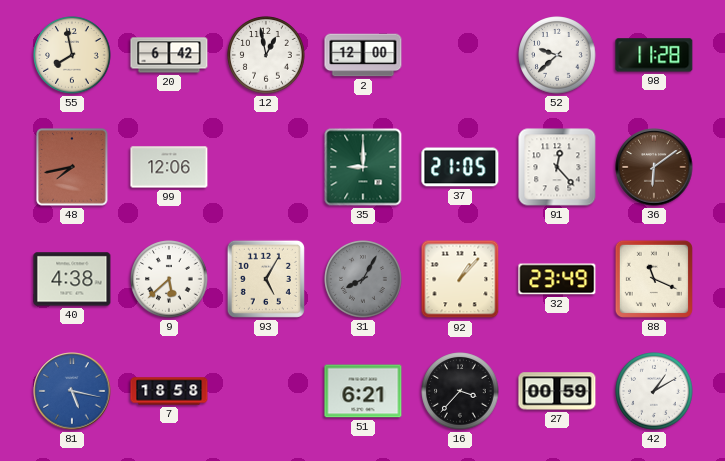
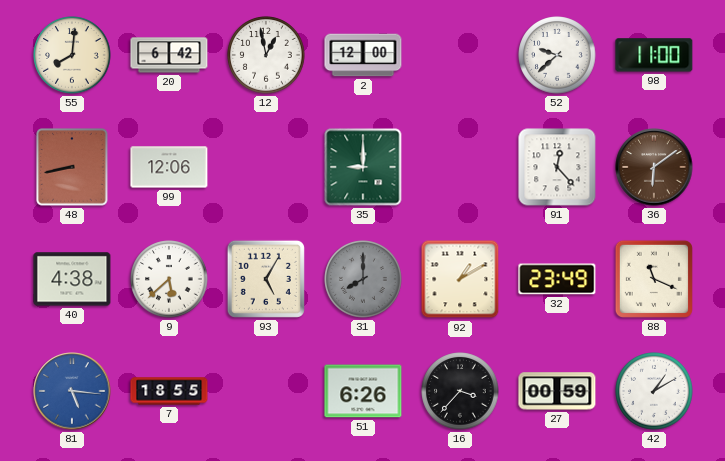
55: 7:58 -> 8:01
98: 11:28 -> 11:00
48: 7:43 -> 8:43
37: 21:05 -> none
31: 8:05 -> 8:00
92: 1:07 -> 1:10
81: 5:17 -> 5:16
7: 18:58 -> 18:55
51: 6:21 -> 6:26
